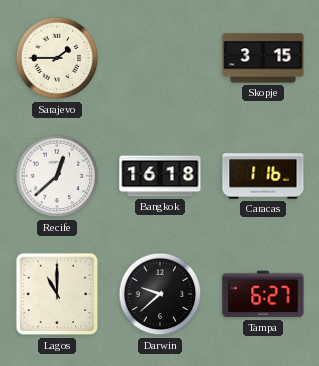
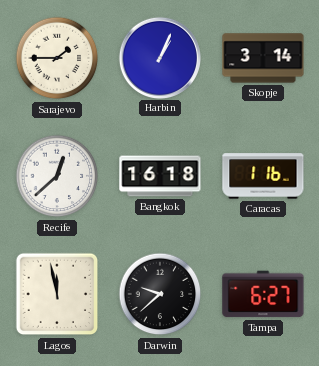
Harbin: none -> 1:04
Skopje: 3:15 -> 3:14
Lagos: 11:00 -> 11:58
